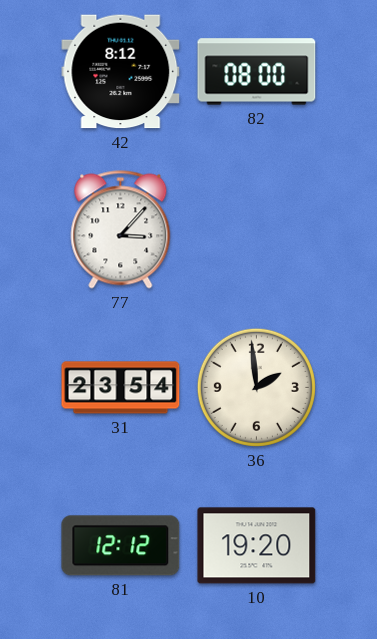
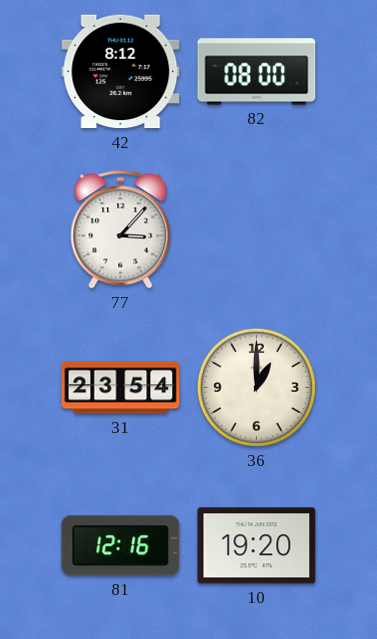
36: 1:59 -> 1:00
81: 12:12 -> 12:16
